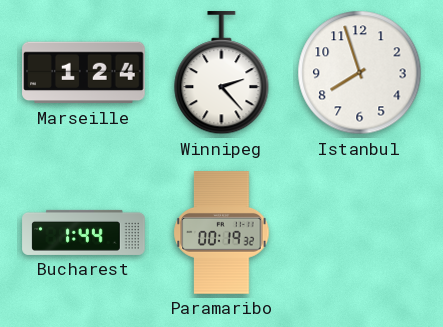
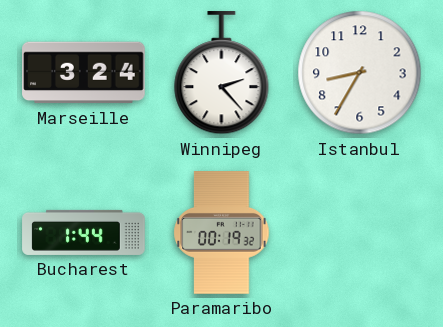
Marseille: 1:24 -> 3:24
Istanbul: 7:57 -> 8:35
